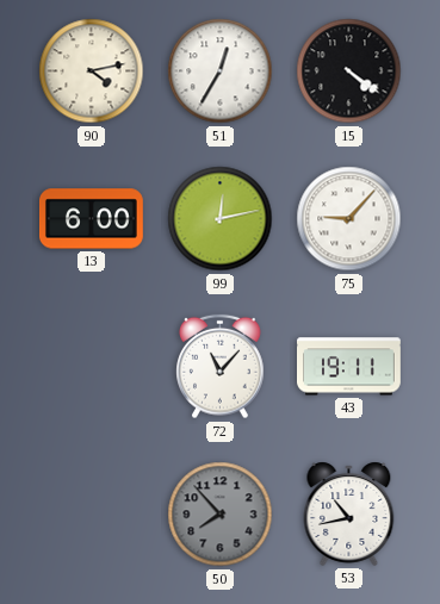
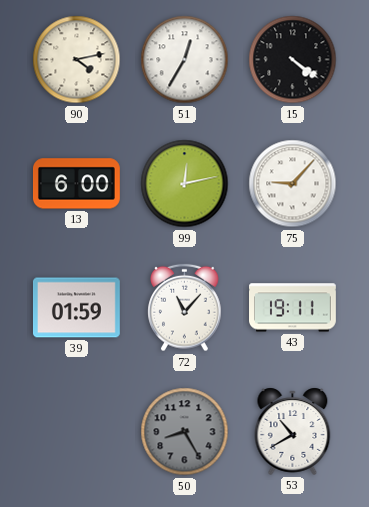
39: none -> 01:59
50: 7:53 -> 8:25
53: 10:43 -> 10:40
